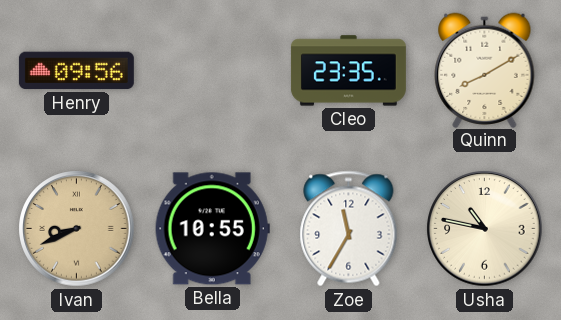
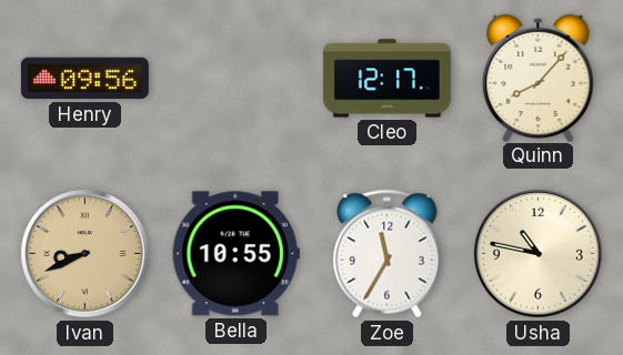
Cleo: 23:35 -> 12:17
Quinn: 8:10 -> 8:07
